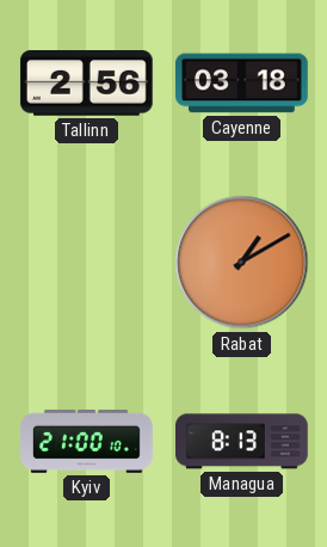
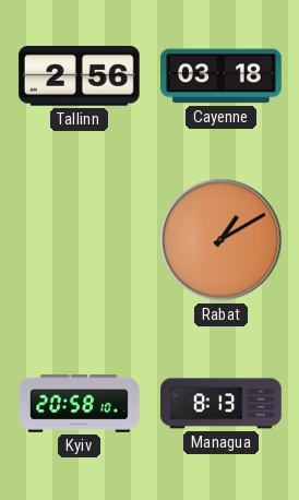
Kyiv: 21:00 -> 20:58
